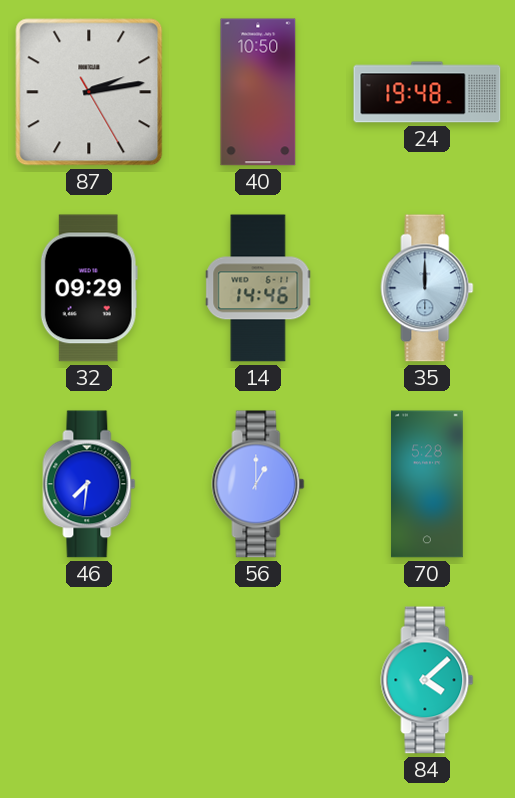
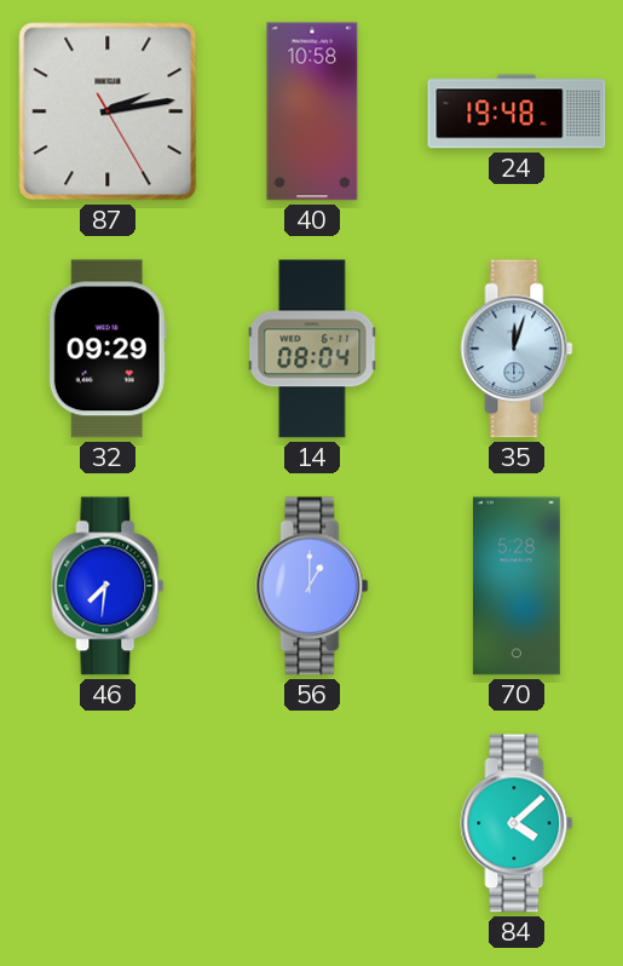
40: 10:50 -> 10:58
14: 14:46 -> 08:04
35: 12:00 -> 12:03
